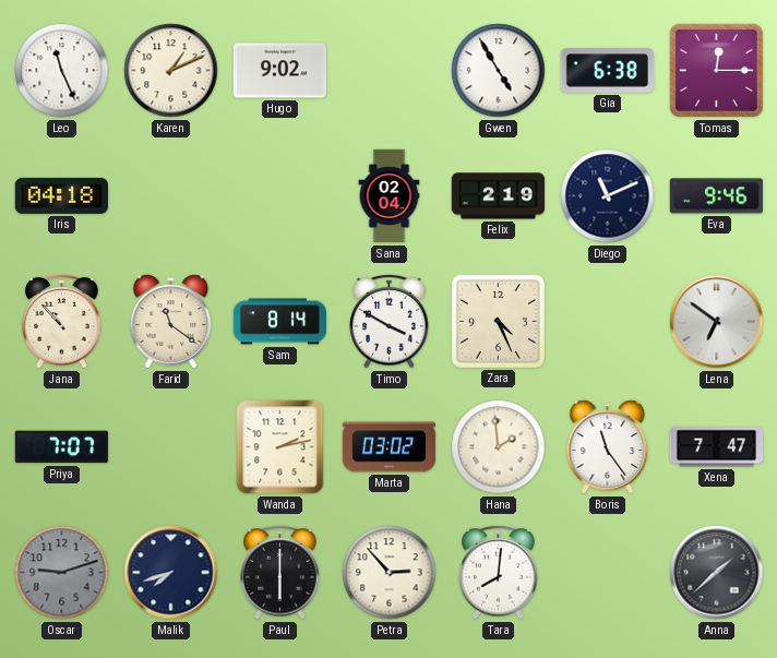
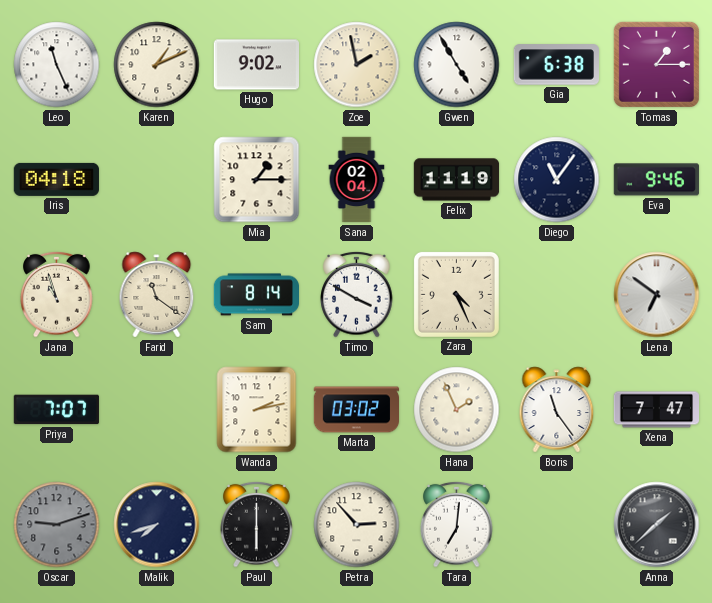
Zoe: none -> 1:58
Tomas: 12:15 -> 1:15
Mia: none -> 1:15
Felix: 2:19 -> 11:19
Diego: 11:11 -> 11:06
Jana: 10:53 -> 10:57
Hana: 1:59 -> 1:56
Tara: 8:01 -> 7:01
